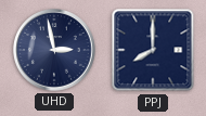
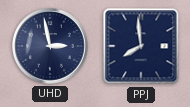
PPJ: 8:00 -> 7:59
